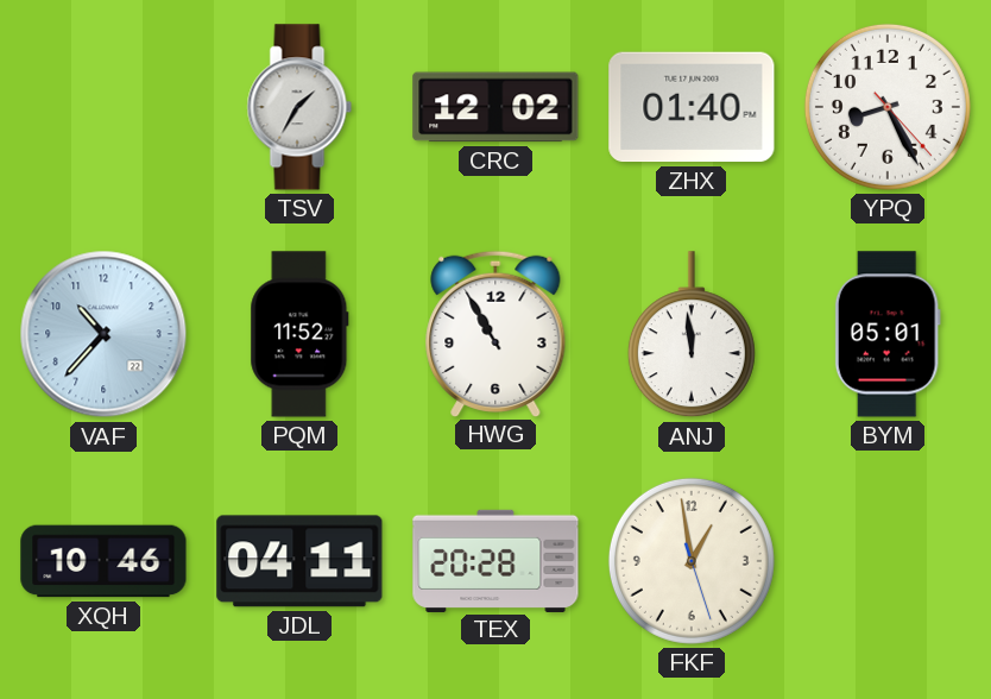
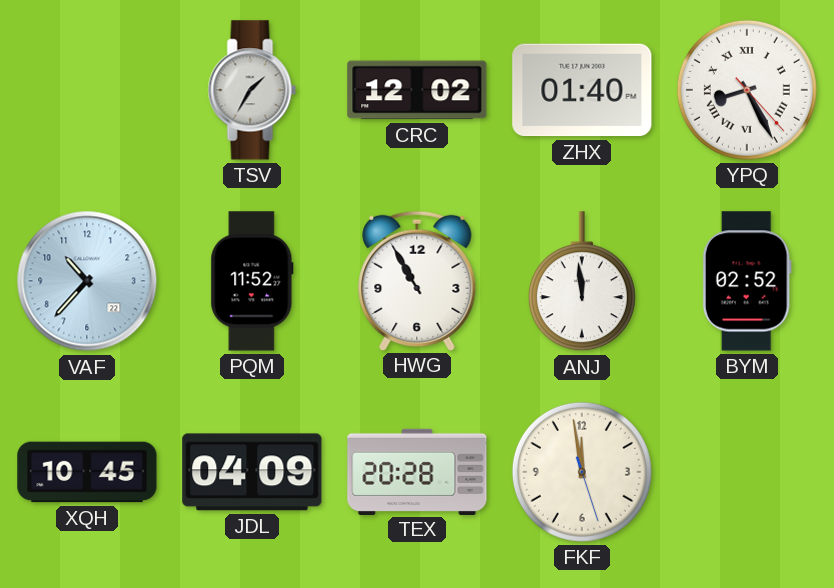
YPQ numerals: Arabic -> Roman
BYM: 05:01 -> 02:52
XQH: 10:46 -> 10:45
JDL: 04:11 -> 04:09
FKF: 12:58 -> 11:58
